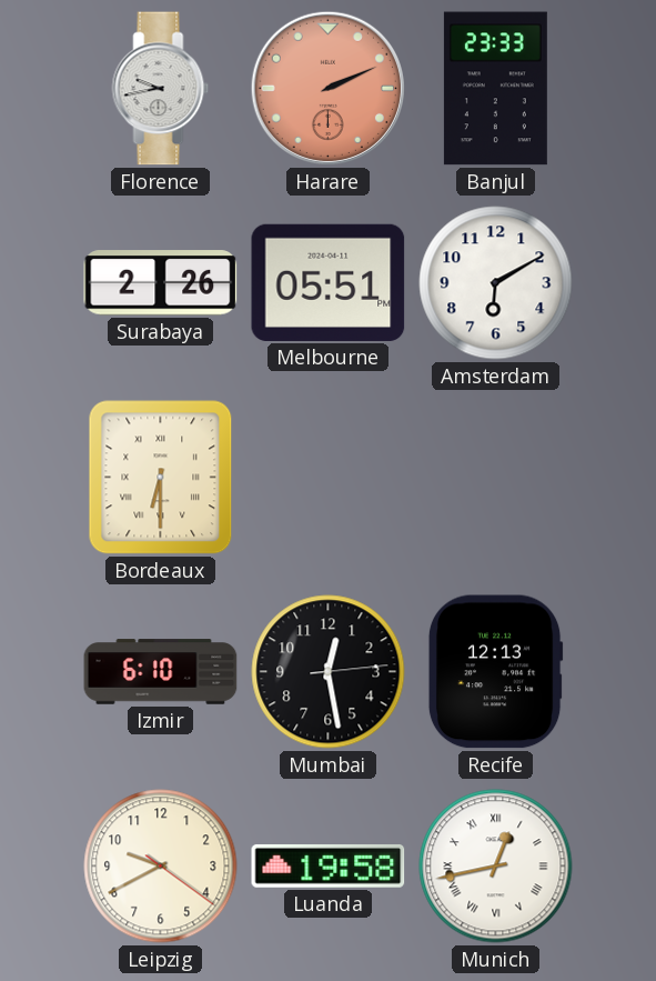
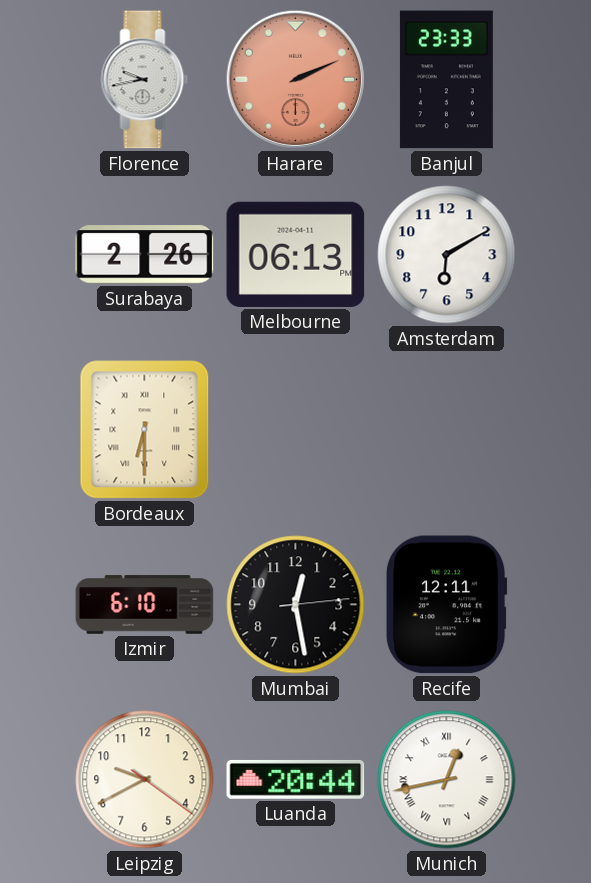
Melbourne: 05:51 -> 06:13
Recife: 12:13 -> 12:11
Luanda: 19:58 -> 20:44
